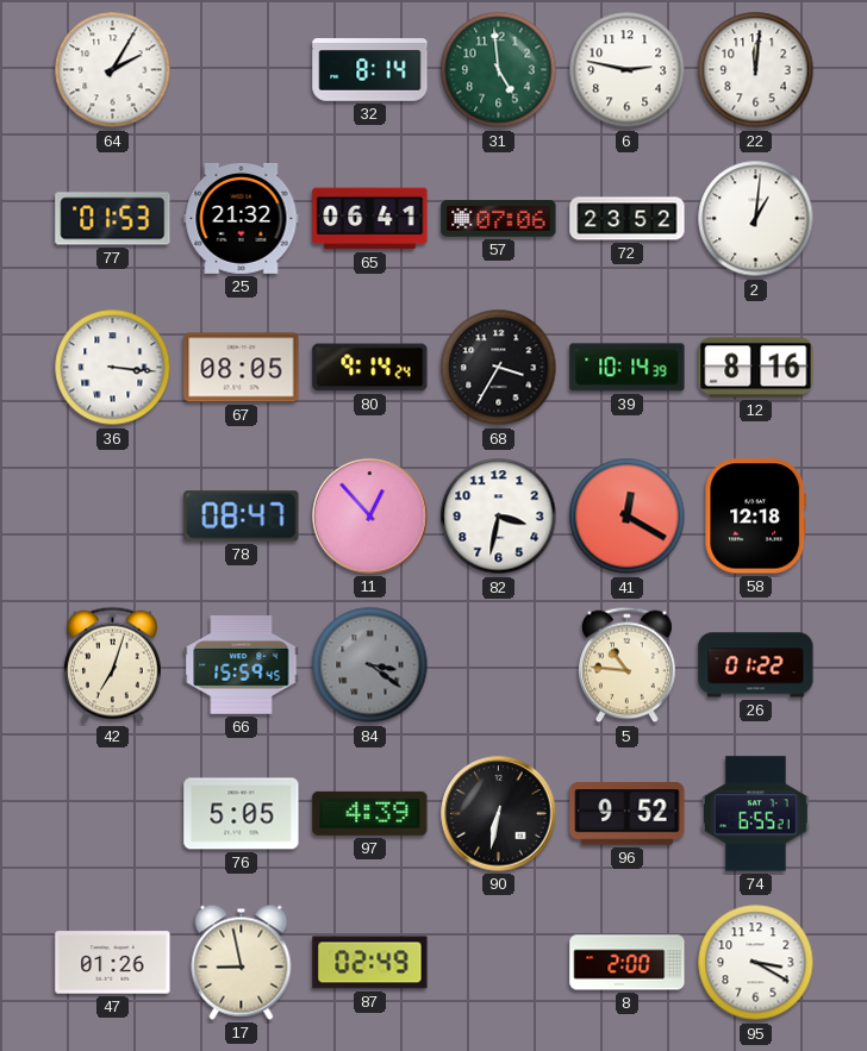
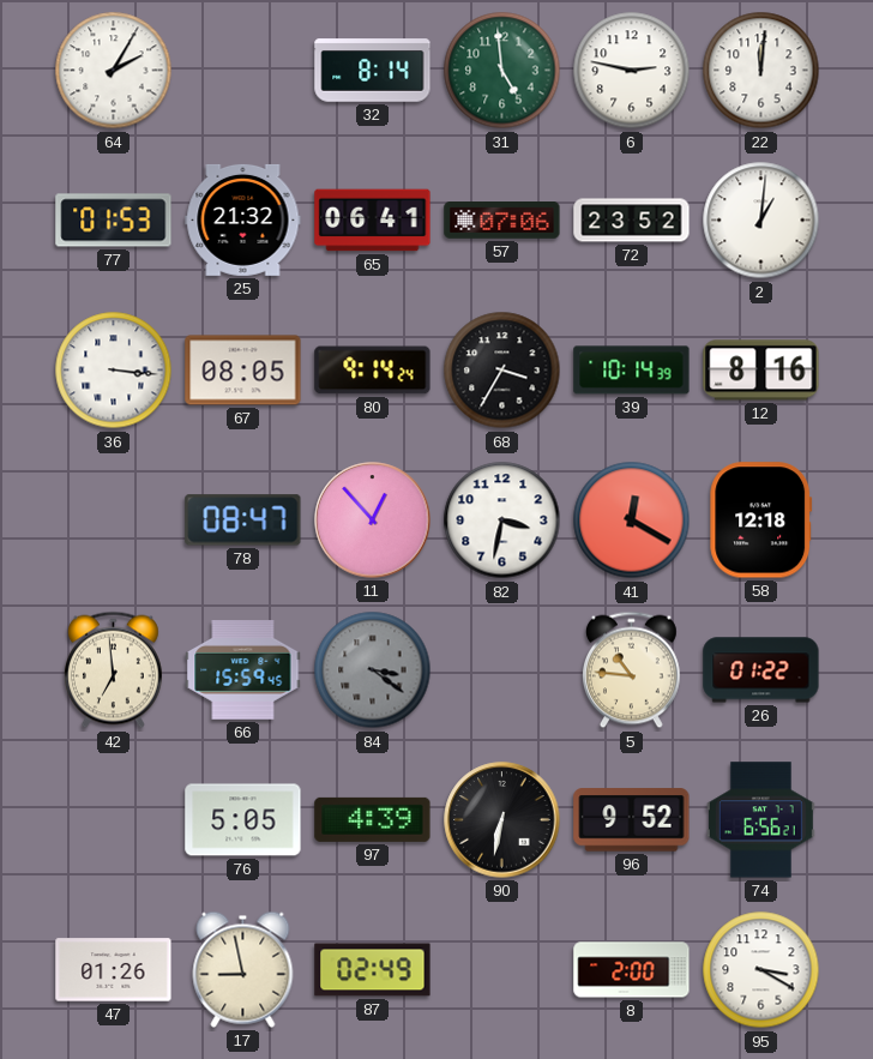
42: 7:03 -> 6:59
74: 6:55 -> 6:56
